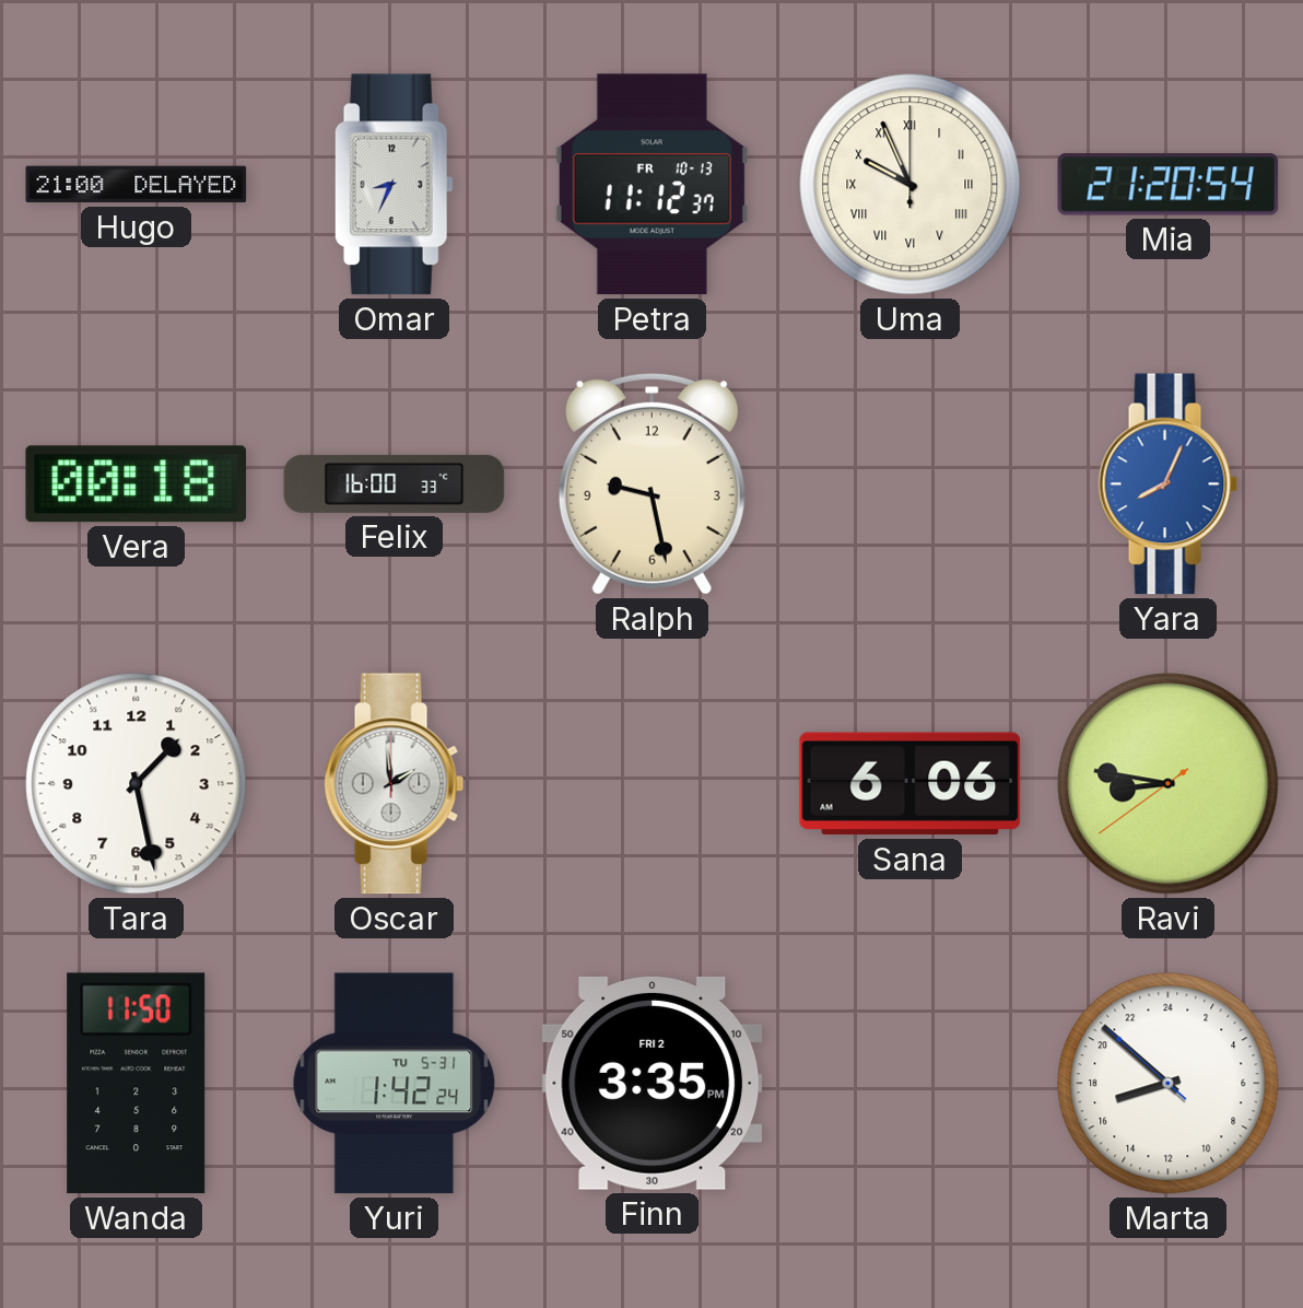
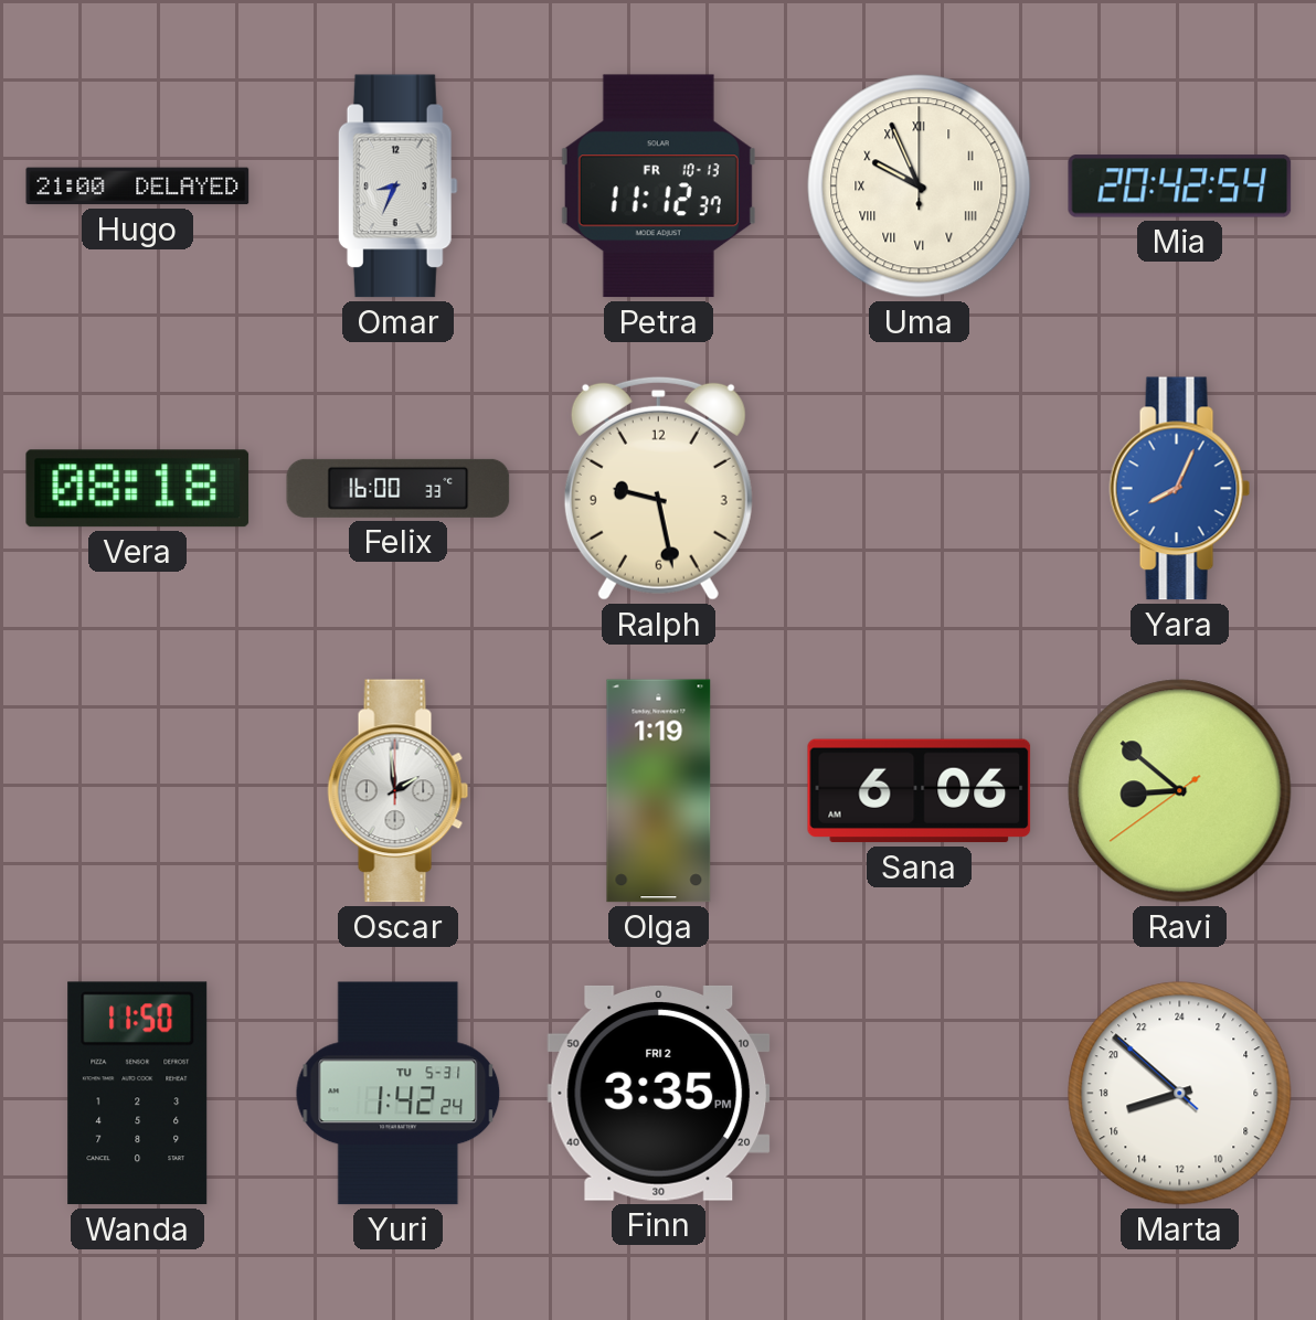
Mia: 21:20 -> 20:42
Vera: 00:18 -> 08:18
Tara: 1:28 -> none
Olga: none -> 1:19
Ravi: 8:46 -> 8:51
